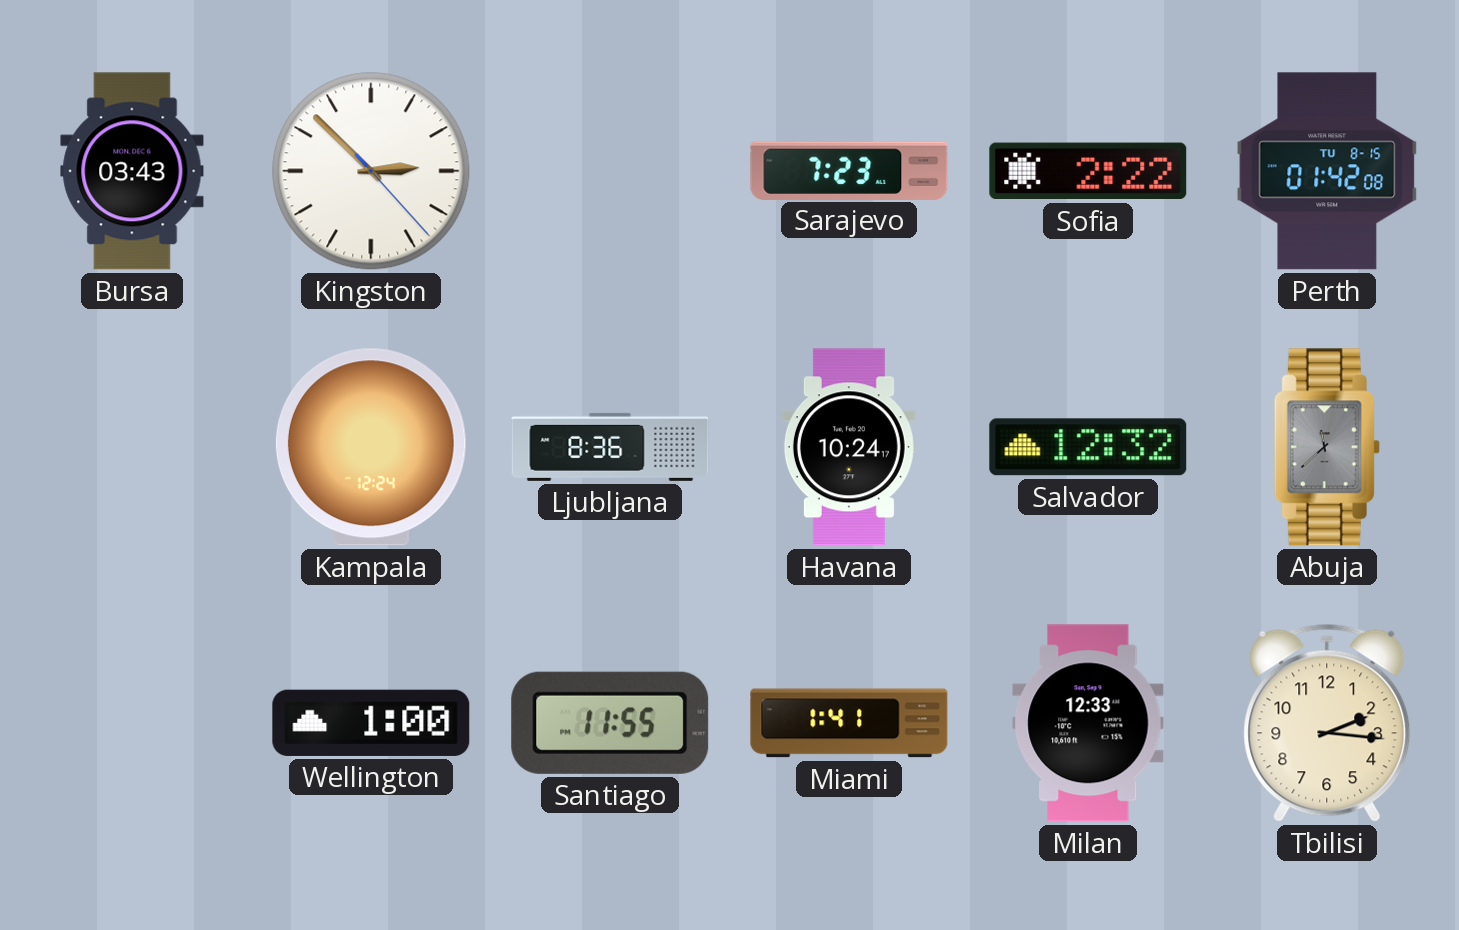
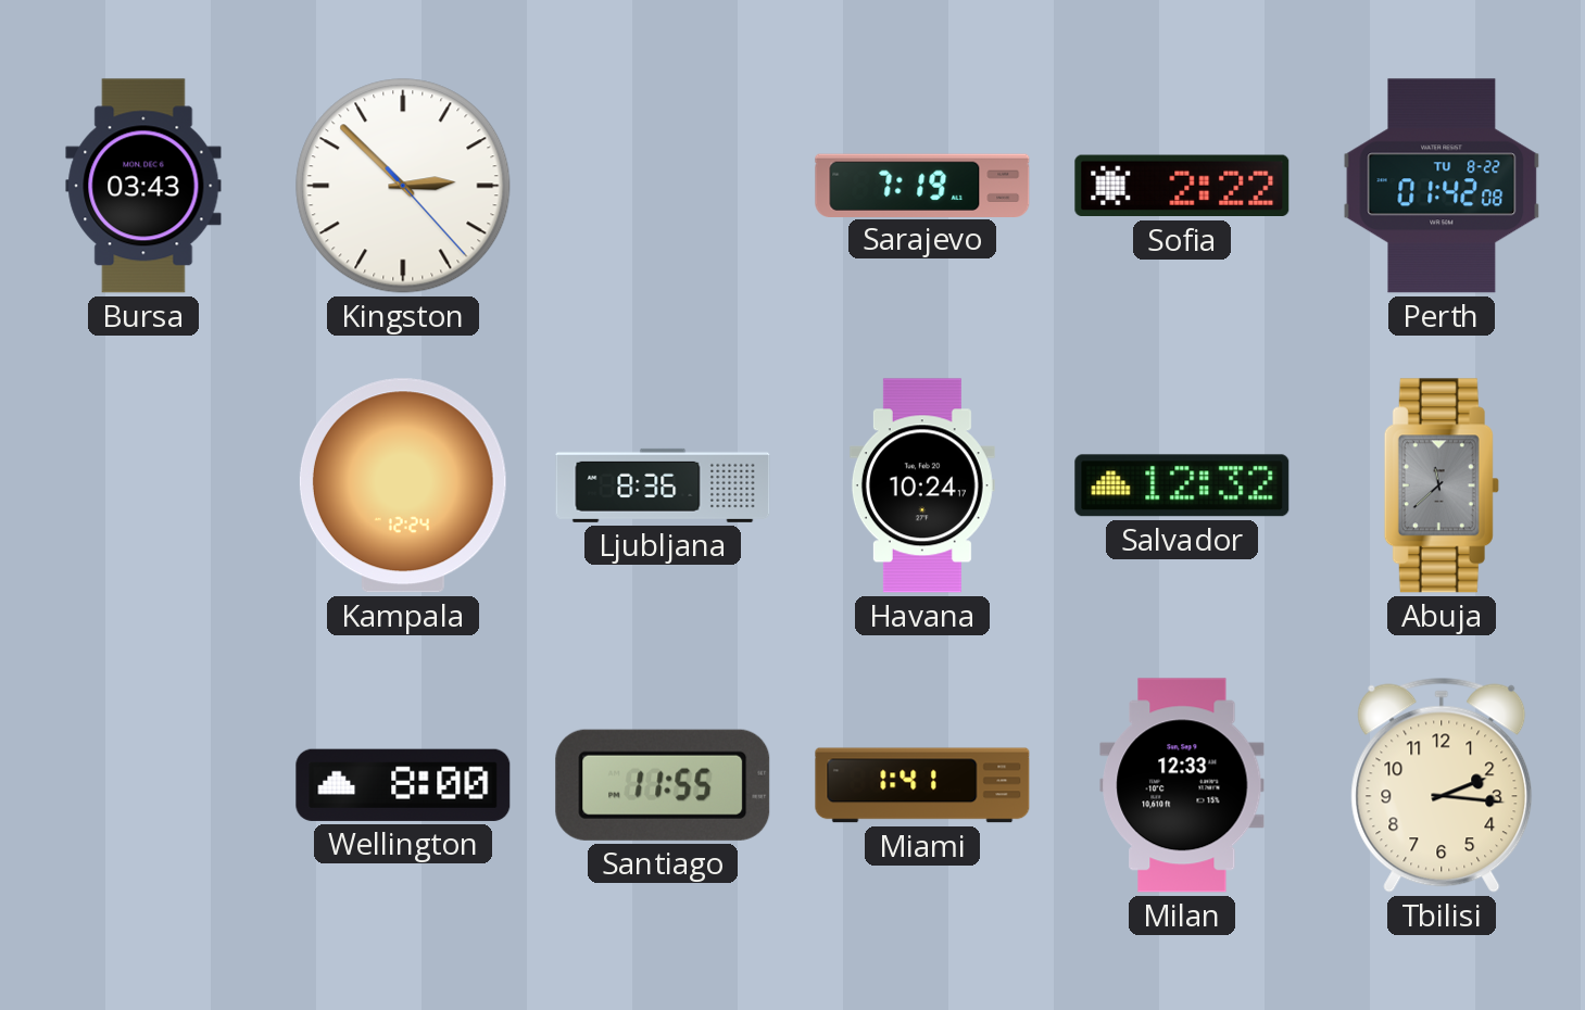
Sarajevo: 7:23 -> 7:19
Perth date: TU 8-15 -> TU 8-22
Wellington: 1:00 -> 8:00
